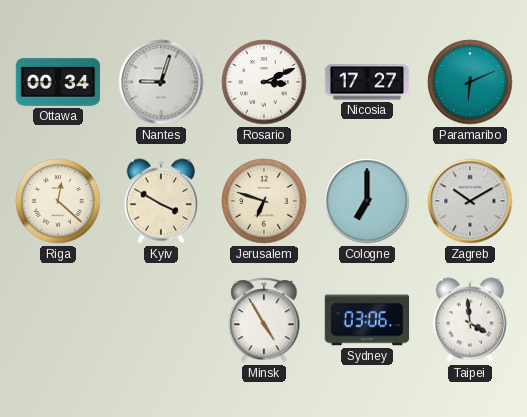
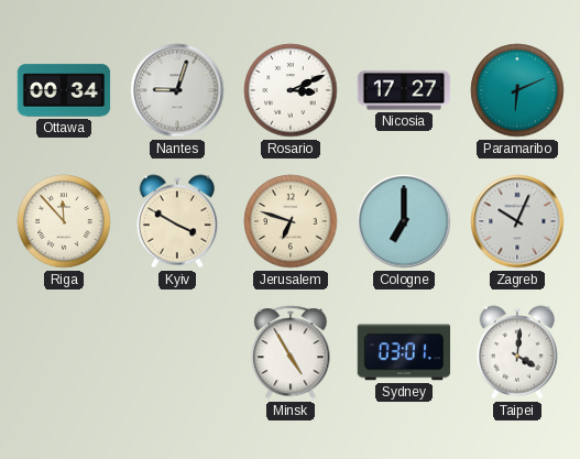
Riga: 12:22 -> 11:53
Zagreb: 10:10 -> 10:04
Sydney: 03:06 -> 03:01
Taipei: 3:59 -> 4:01
